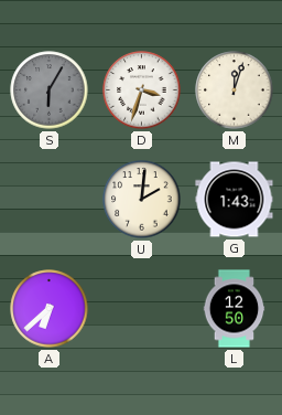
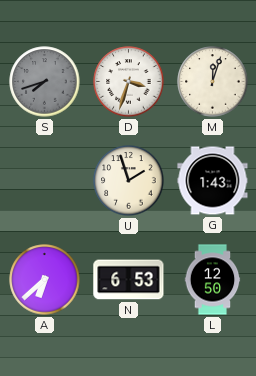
S: 6:05 -> 7:42
U: 2:01 -> 1:57
N: none -> 6:53
